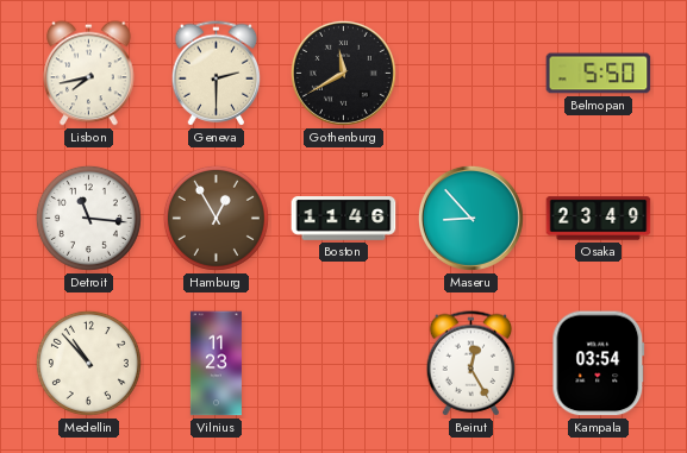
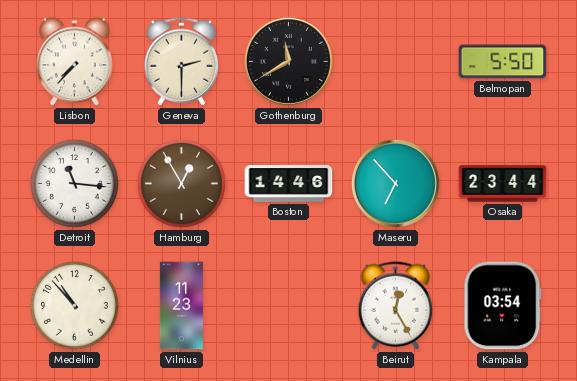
Lisbon: 7:43 -> 7:37
Boston: 11:46 -> 14:46
Maseru: 8:53 -> 6:53
Osaka: 23:49 -> 23:44
